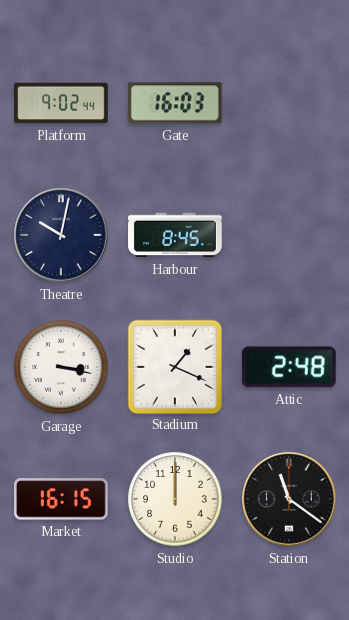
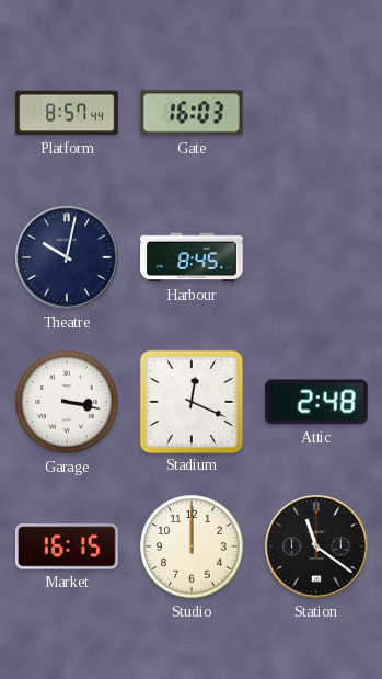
Platform: 9:02 -> 8:57
Stadium: 1:19 -> 12:19
